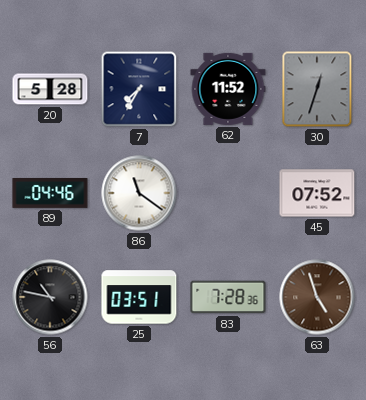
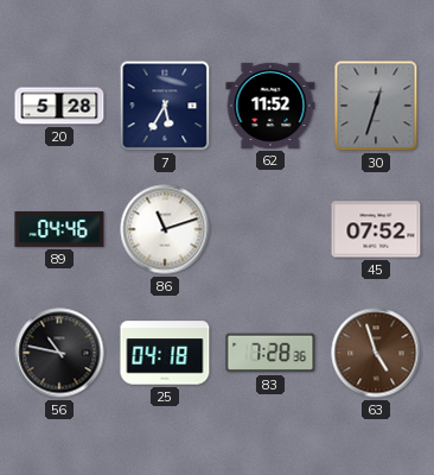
7: 7:35 -> 5:35
86: 11:21 -> 11:12
25: 03:51 -> 04:18
